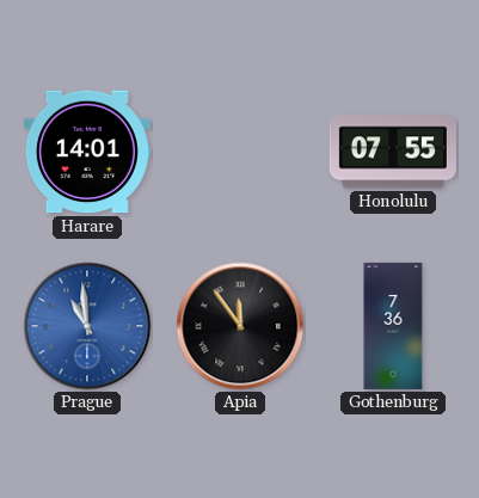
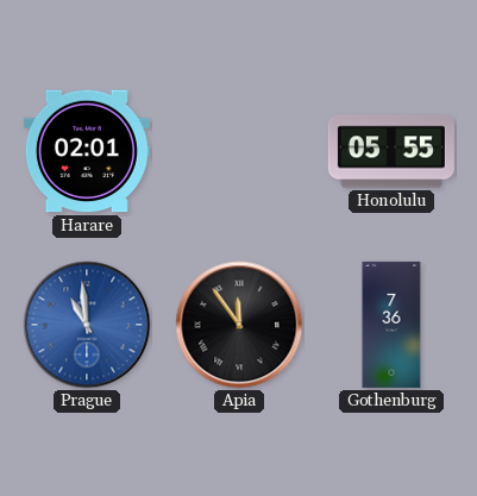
Harare: 14:01 -> 02:01
Honolulu: 07:55 -> 05:55
